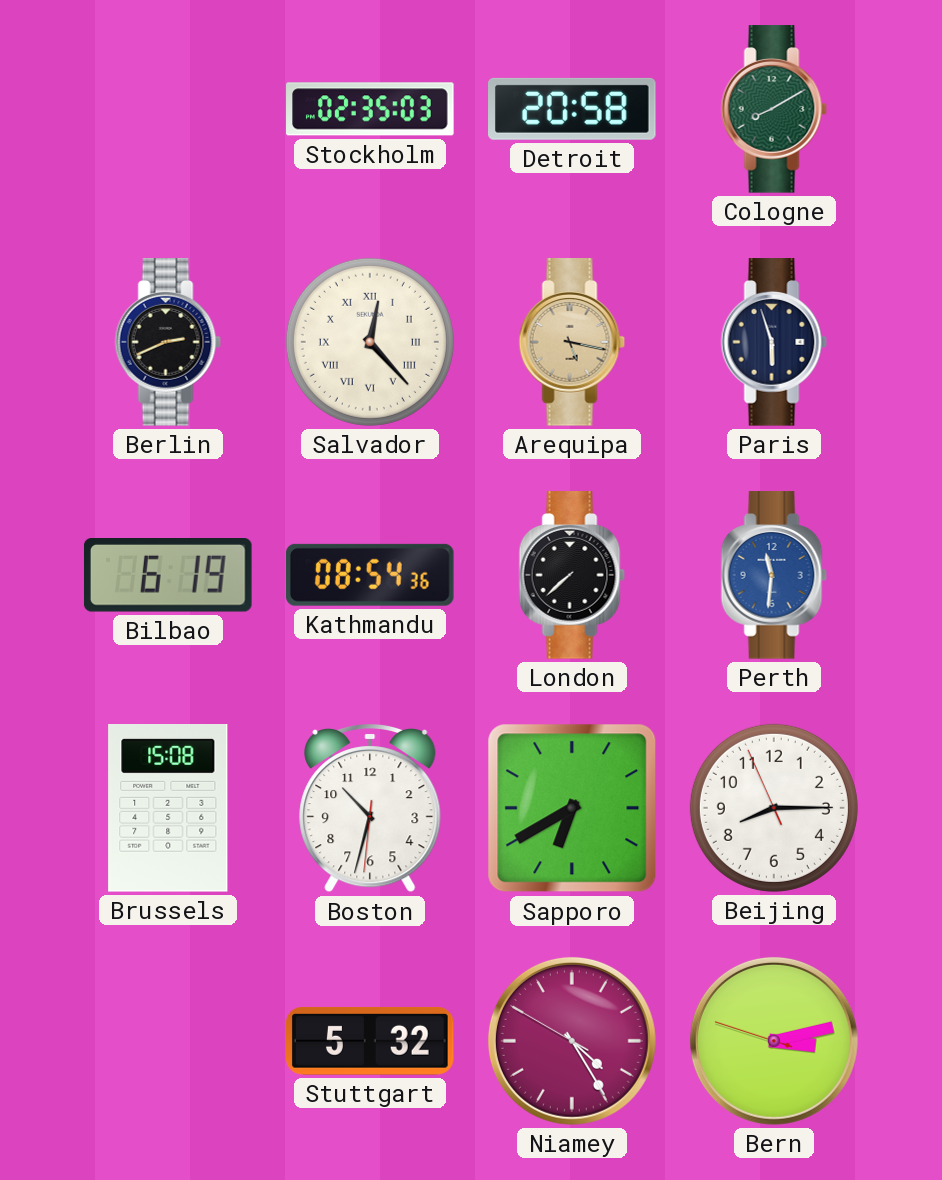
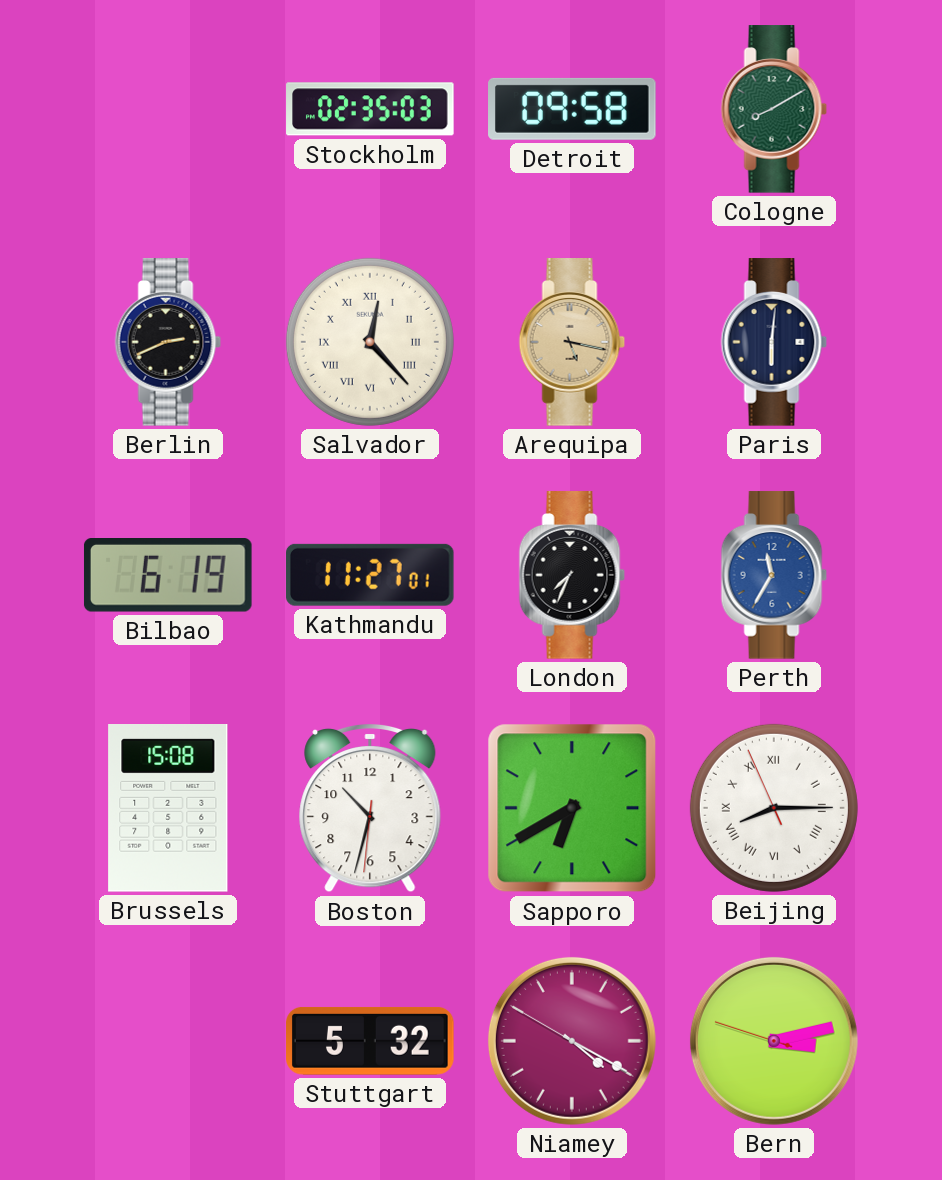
Detroit: 20:58 -> 09:58
Paris: 5:57 -> 6:01
Kathmandu: 08:54 -> 11:27
London: 7:38 -> 7:34
Perth: 11:31 -> 11:35
Beijing numerals: Arabic -> Roman
Niamey: 4:24 -> 4:19
